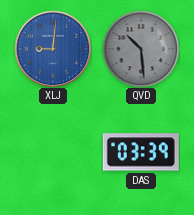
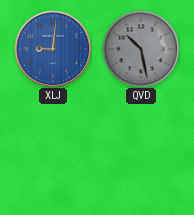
QVD: 10:29 -> 10:28
DAS: 03:39 -> none
